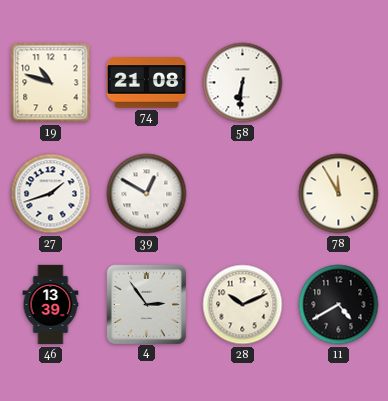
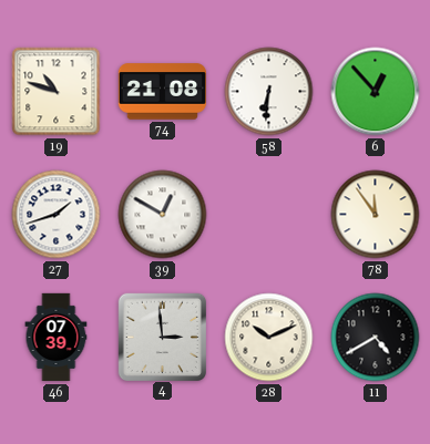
6: none -> 12:53
78: 11:55 -> 11:54
46: 13:39 -> 07:39
4: 2:54 -> 2:59
